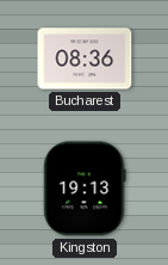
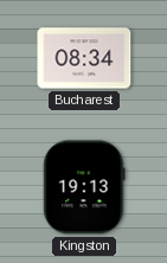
Bucharest: 08:36 -> 08:34
